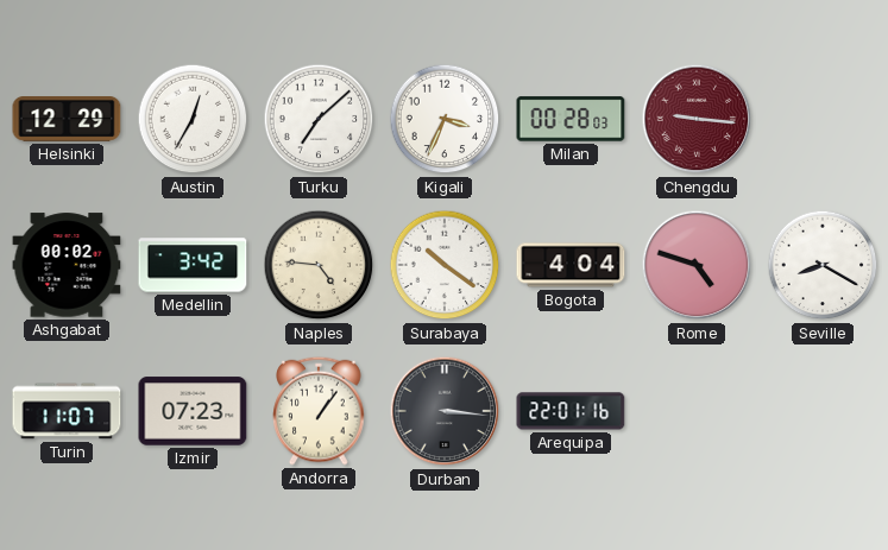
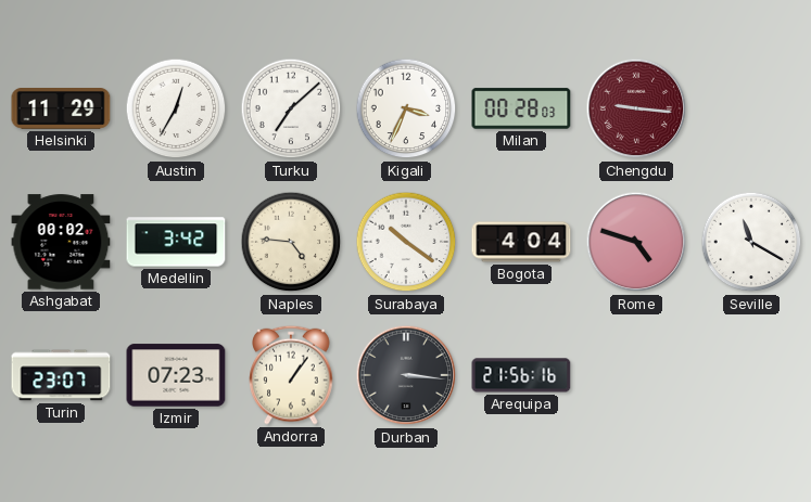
Helsinki: 12:29 -> 11:29
Seville: 8:20 -> 11:20
Turin: 11:07 -> 23:07
Arequipa: 22:01 -> 21:56
